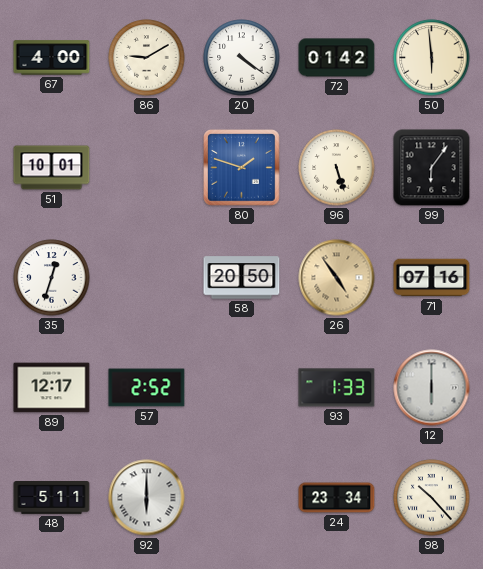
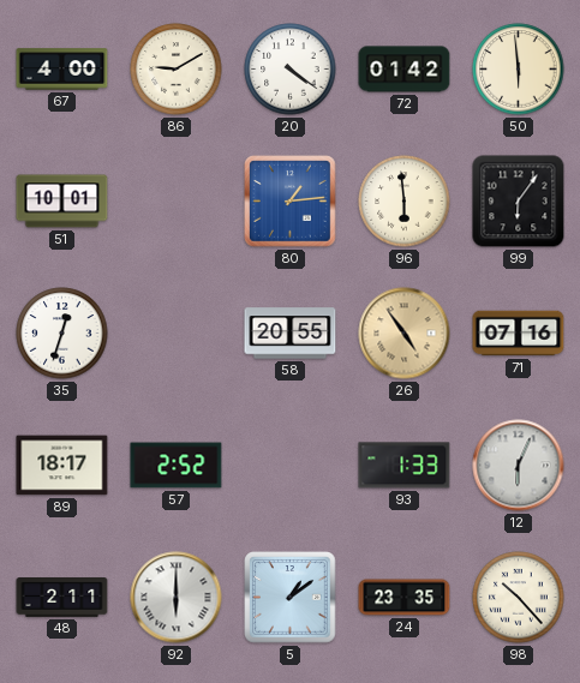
80: 1:48 -> 1:14
96: 5:27 -> 5:59
58: 20:50 -> 20:55
89: 12:17 -> 18:17
12: 6:00 -> 6:04
48: 5:11 -> 2:11
5: none -> 1:09
24: 23:34 -> 23:35
